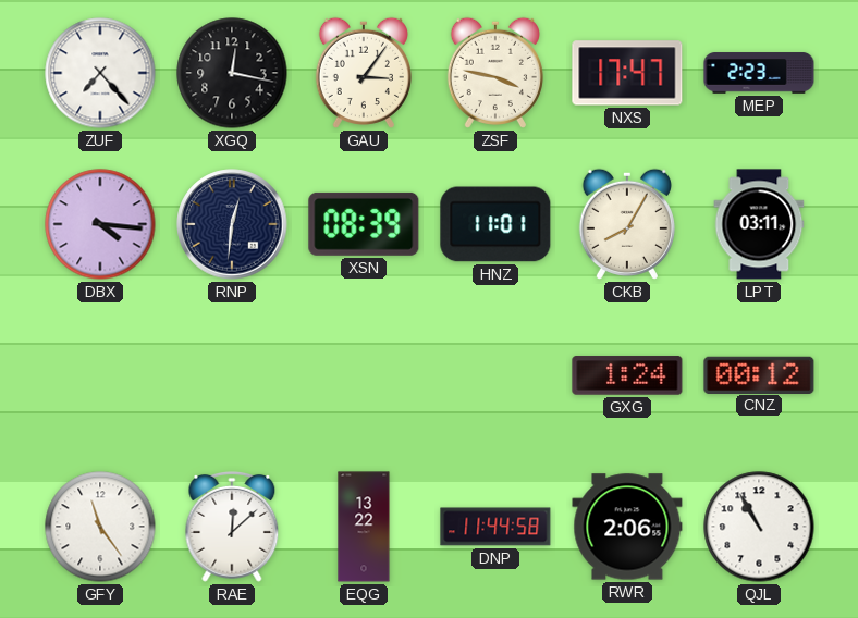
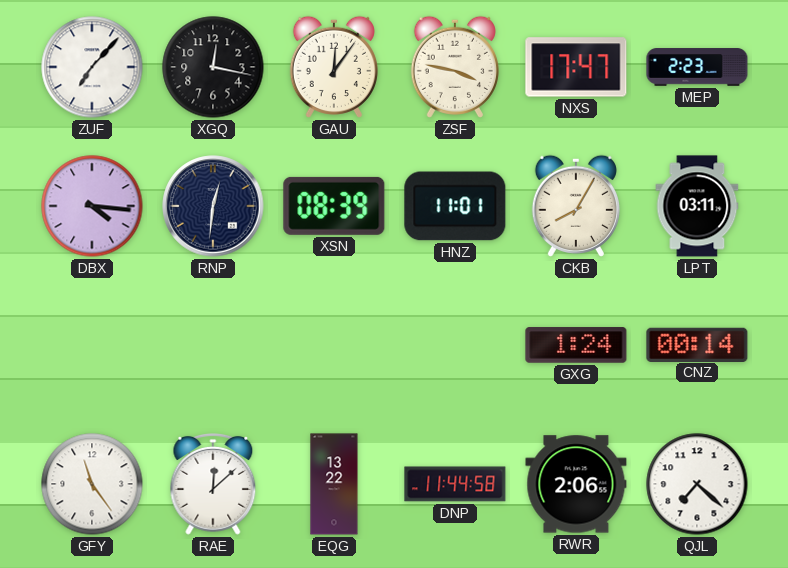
ZUF: 7:23 -> 7:07
GAU: 3:06 -> 12:06
CNZ: 00:12 -> 00:14
QJL: 10:55 -> 7:22
